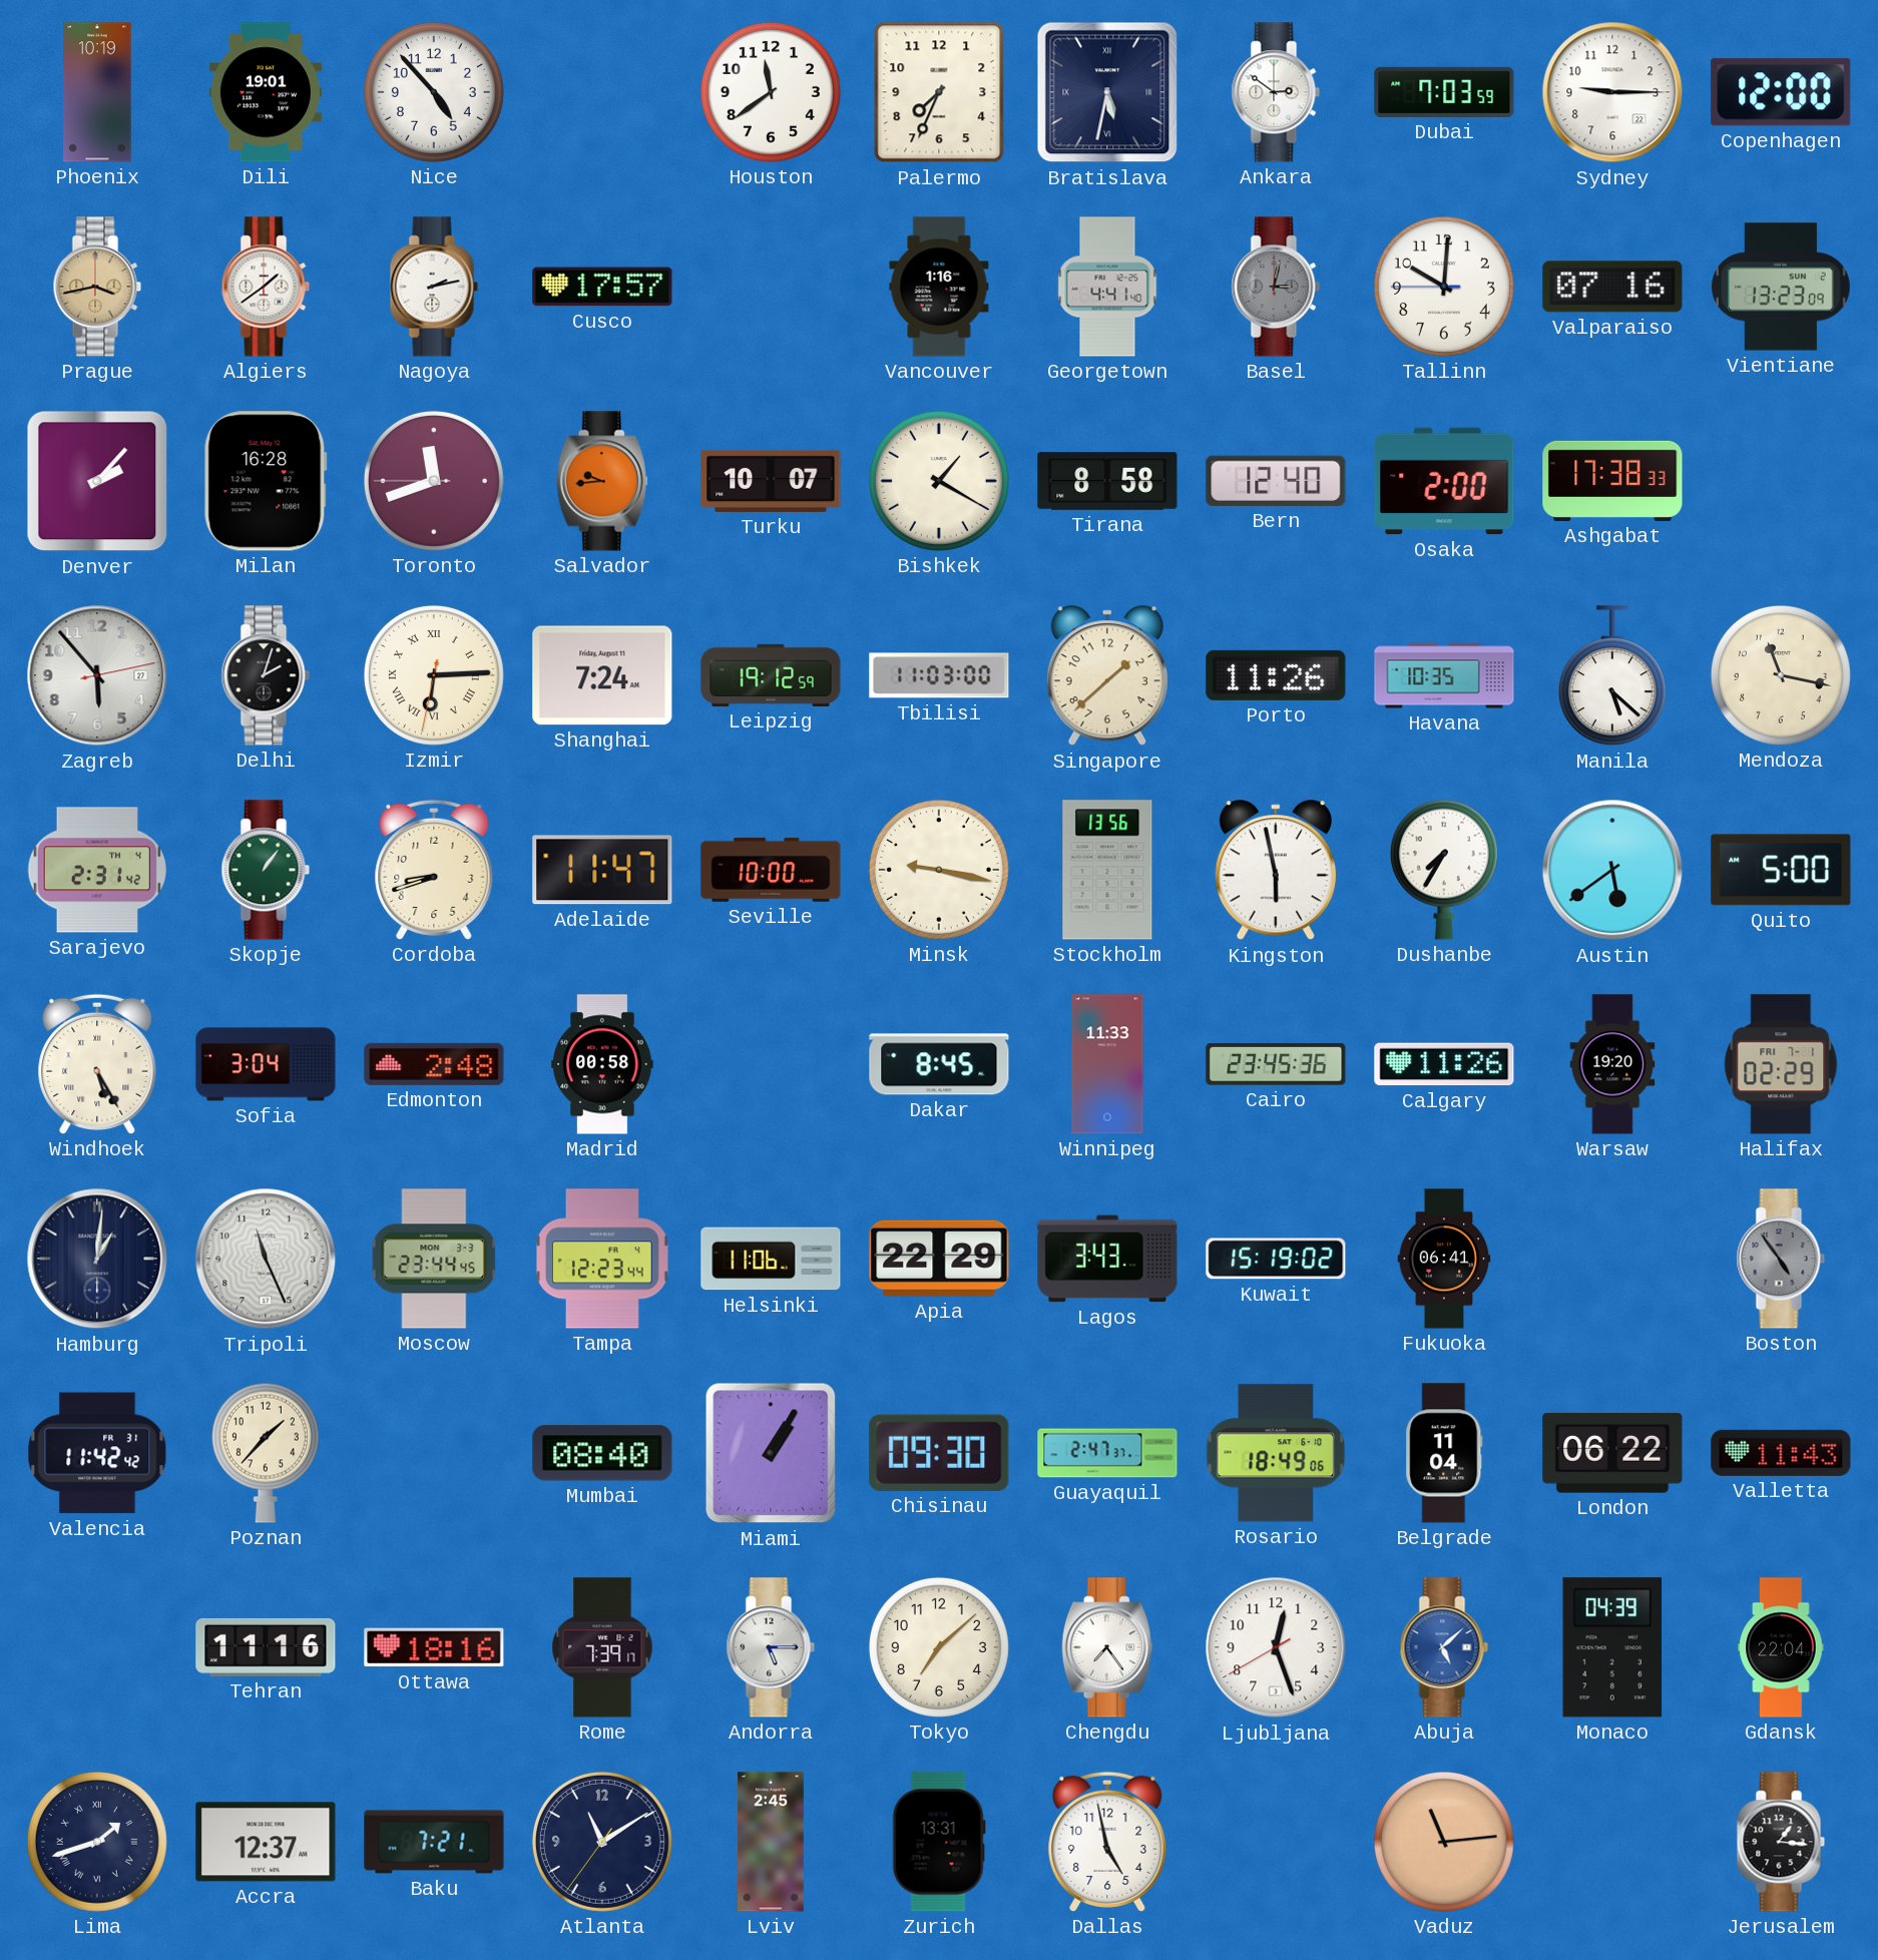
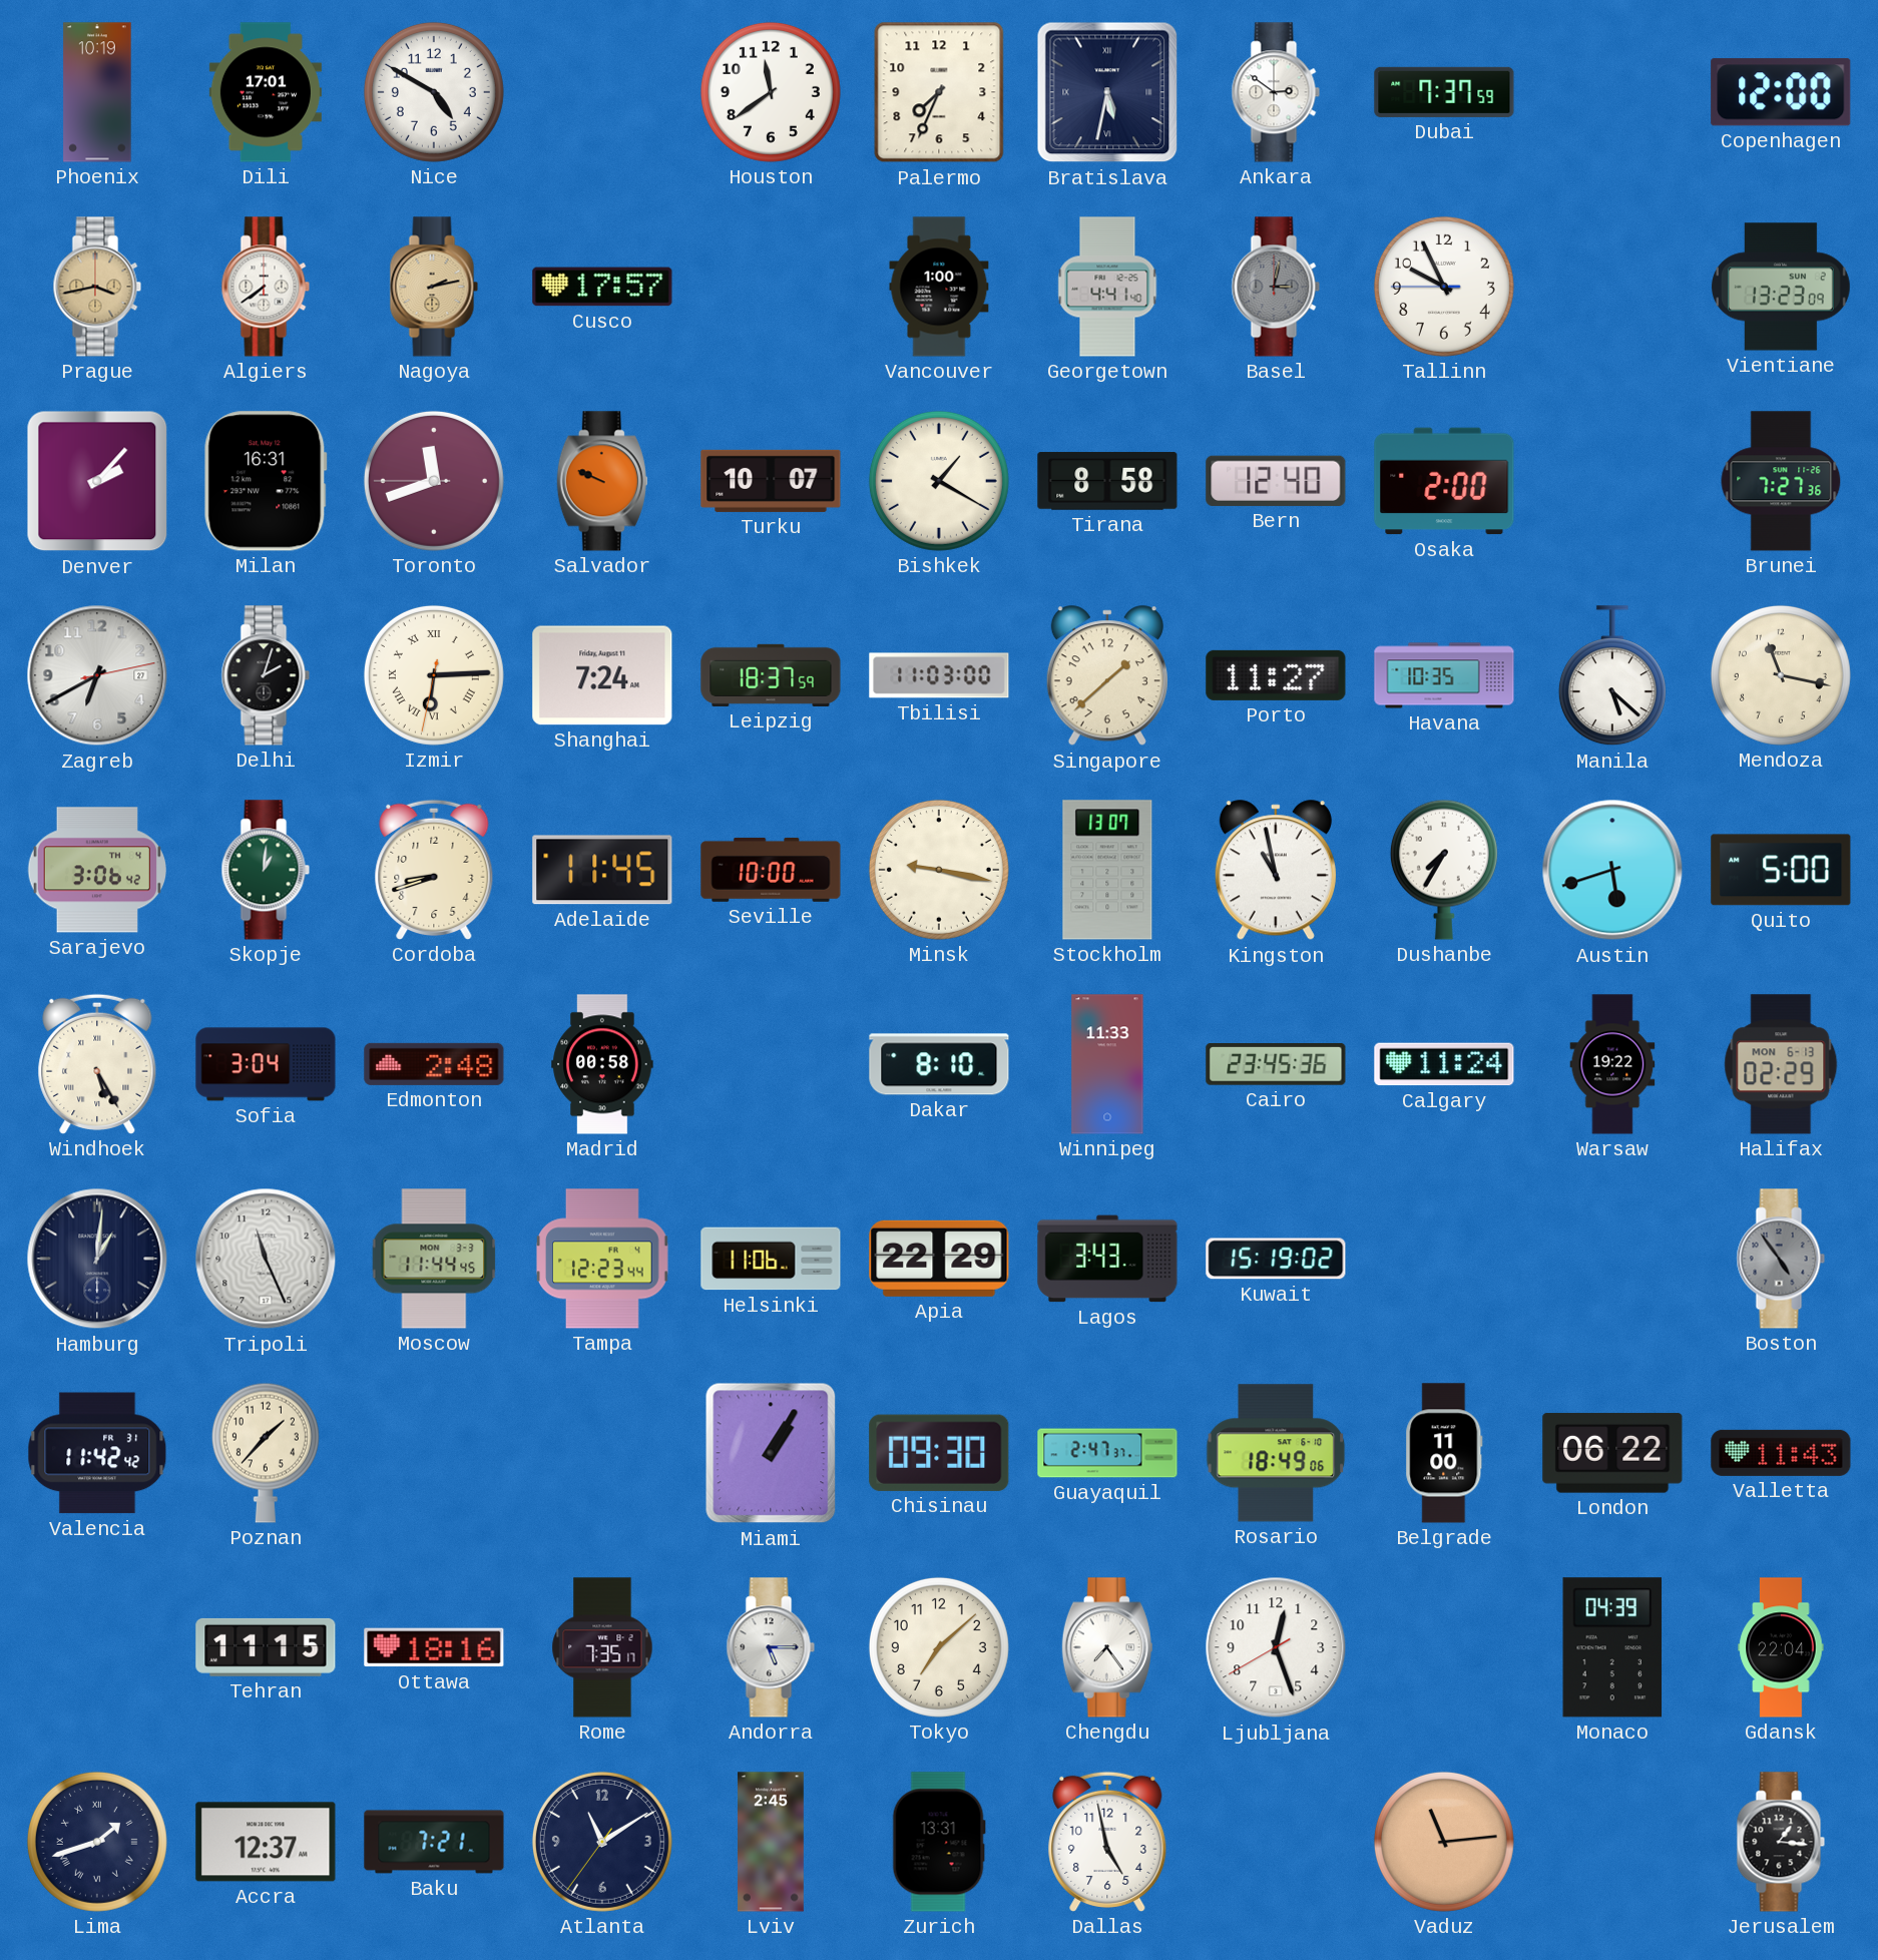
Dili: 19:01 -> 17:01
Nice: 4:53 -> 4:50
Dubai: 7:03 -> 7:37
Sydney: 9:15 -> none
Algiers: 1:39 -> 7:39
Nagoya dial: white -> champagne
Vancouver: 1:16 -> 1:00
Tallinn: 10:00 -> 9:55
Valparaiso: 07:16 -> none
Milan: 16:28 -> 16:31
Salvador: 9:44 -> 9:49
Ashgabat: 17:38 -> none
Brunei: none -> 7:27
Zagreb: 5:53 -> 6:40
Leipzig: 19:12 -> 18:37
Porto: 11:26 -> 11:27
Sarajevo: 2:31 -> 3:06
Skopje: 1:06 -> 1:01
Adelaide: 11:47 -> 11:45
Stockholm: 13:56 -> 13:07
Kingston: 5:58 -> 10:58
Austin: 5:39 -> 5:42
Dakar: 8:45 -> 8:10
Calgary: 11:26 -> 11:24
Warsaw: 19:20 -> 19:22
Halifax date: FRI 7-1 -> MON 6-13
Moscow: 23:44 -> 11:44
Fukuoka: 06:41 -> none
Mumbai: 08:40 -> none
Belgrade: 11:04 -> 11:00
Tehran: 11:16 -> 11:15
Rome: 7:39 -> 7:35
Abuja: 5:08 -> none
